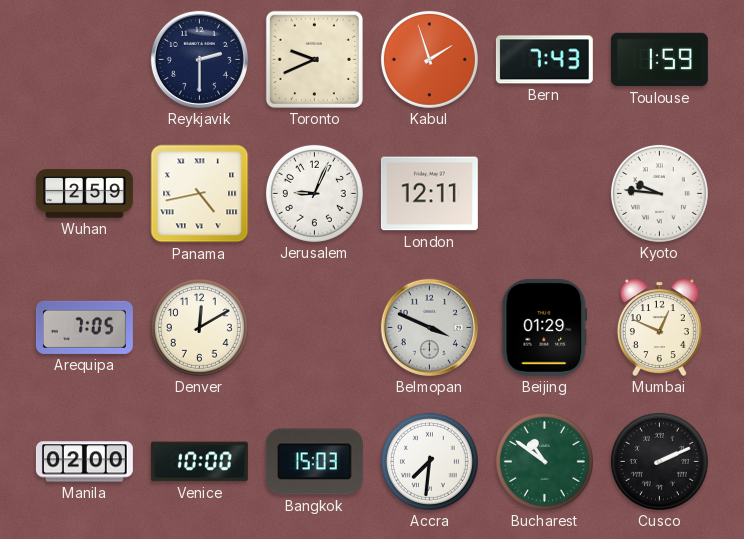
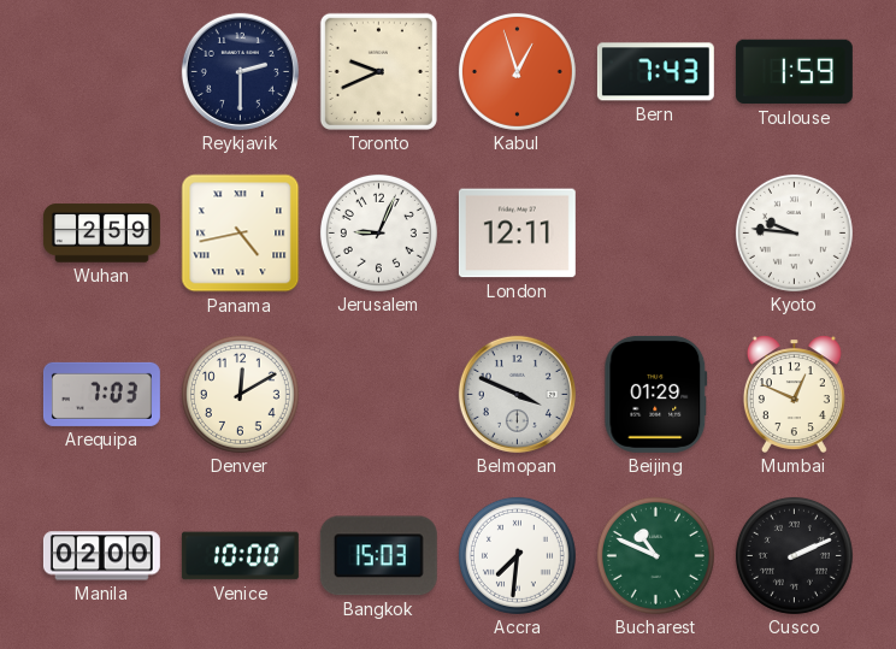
Kabul: 1:57 -> 12:57
Arequipa: 7:05 -> 7:03
Bucharest: 10:51 -> 10:49
